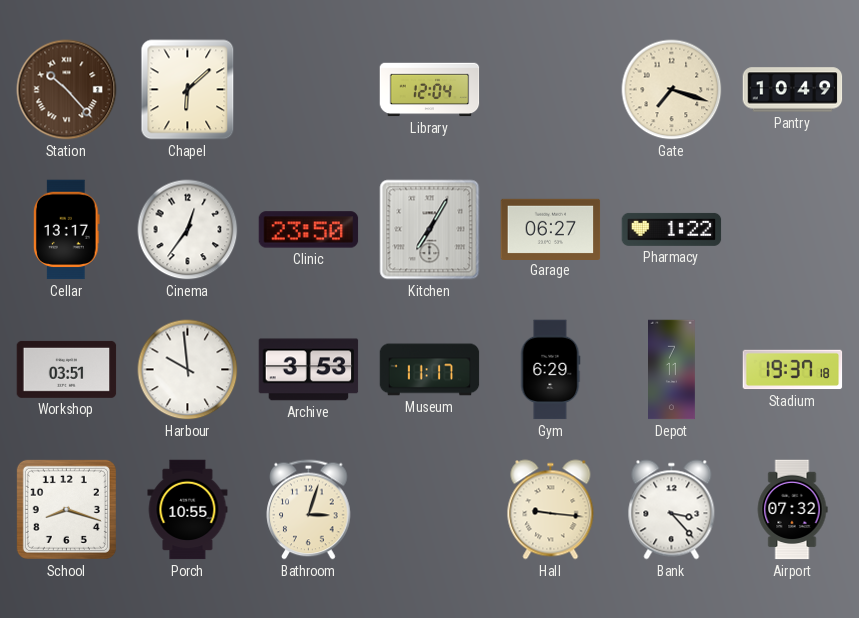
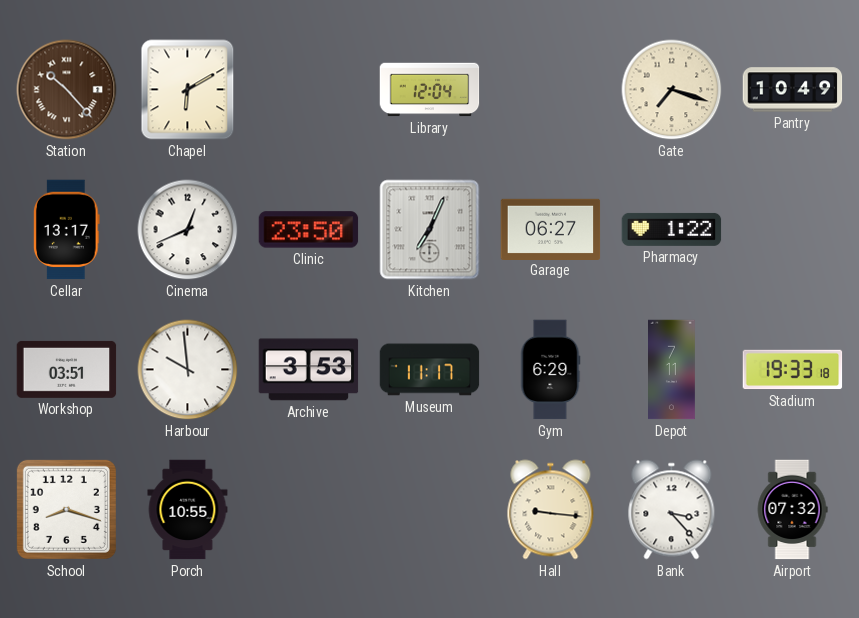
Chapel: 6:08 -> 6:10
Cinema: 12:36 -> 12:41
Kitchen: 7:05 -> 7:04
Stadium: 19:37 -> 19:33
Bathroom: 3:03 -> none
